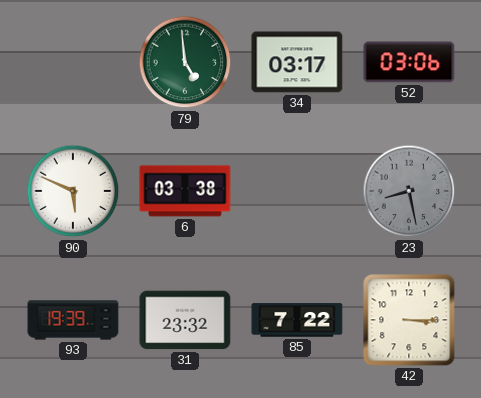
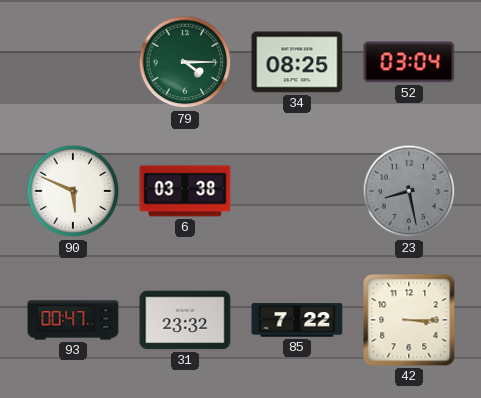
79: 4:59 -> 4:15
34: 03:17 -> 08:25
52: 03:06 -> 03:04
93: 19:39 -> 00:47
